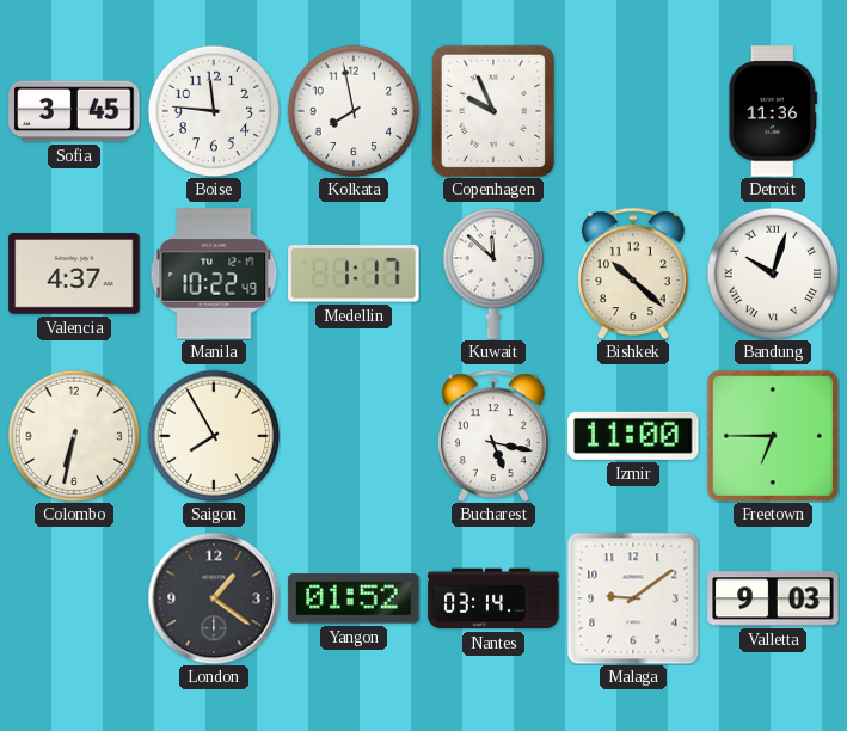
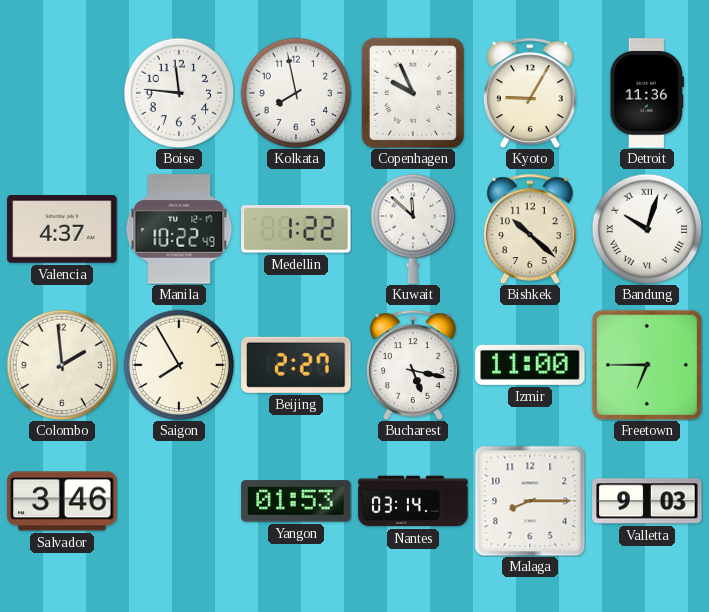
Sofia: 3:45 -> none
Kyoto: none -> 9:05
Medellin: 1:17 -> 1:22
Colombo: 6:32 -> 1:59
Beijing: none -> 2:27
Salvador: none -> 3:46
London: 1:21 -> none
Yangon: 01:52 -> 01:53
Malaga: 9:09 -> 8:15
